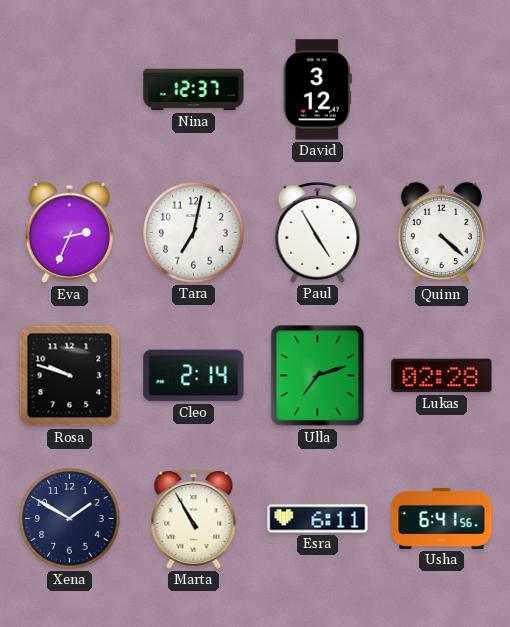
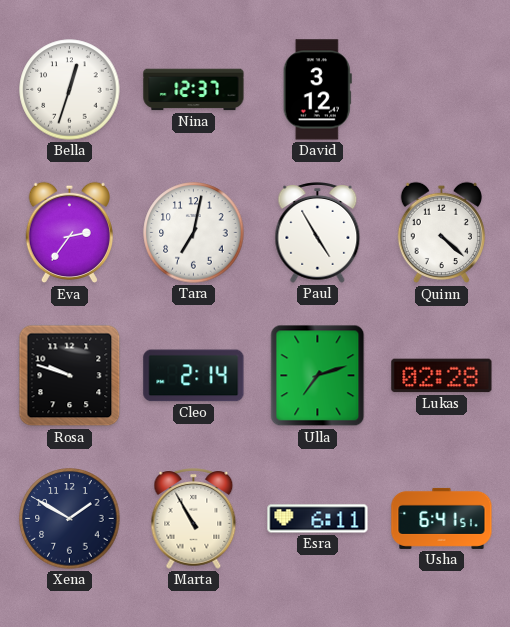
Bella: none -> 12:33
Eva: 2:34 -> 2:36
Usha: 6:41:56 -> 6:41:51
